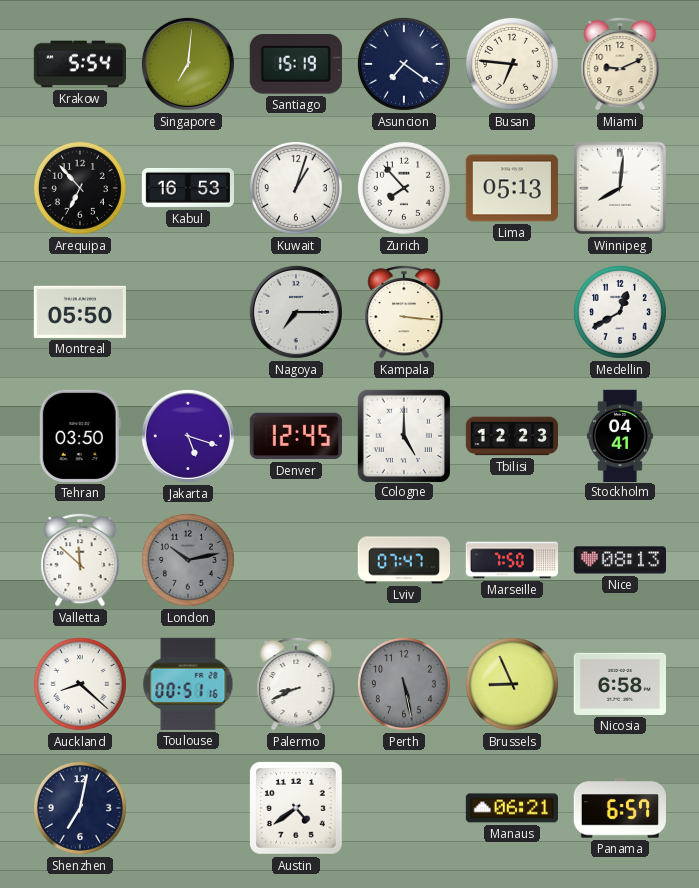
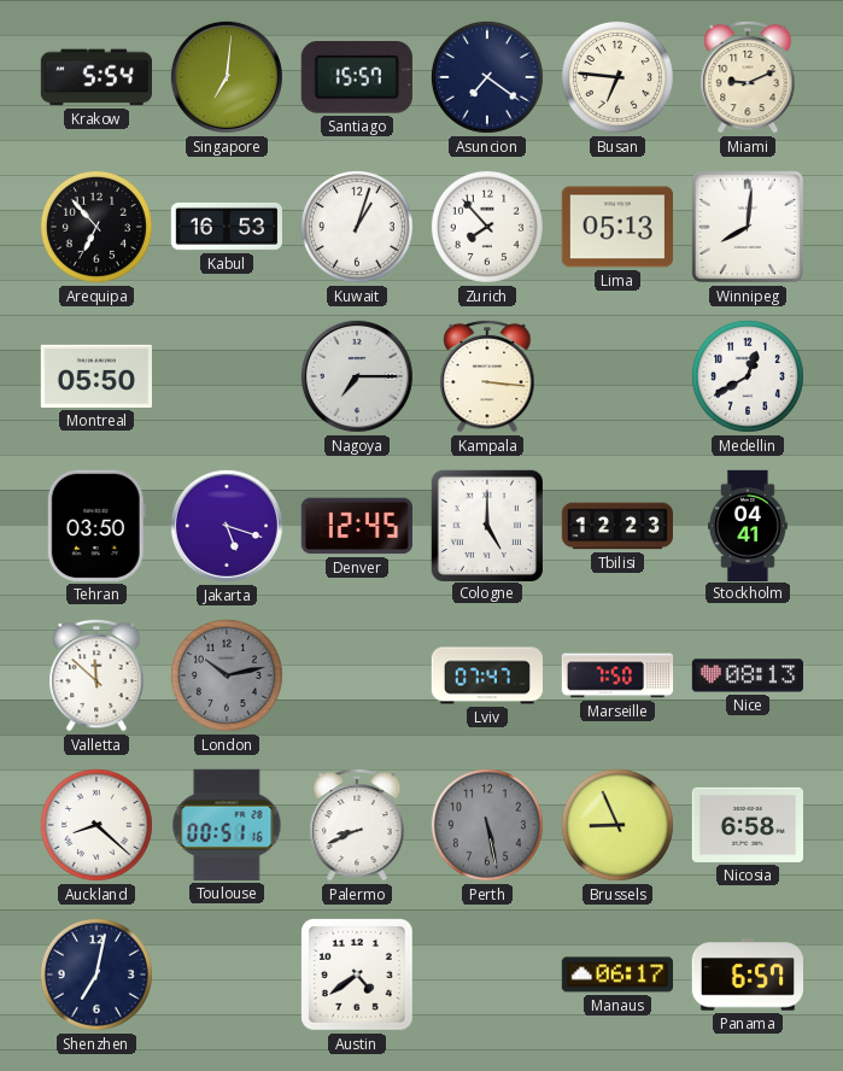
Santiago: 15:19 -> 15:57
Manaus: 06:21 -> 06:17
